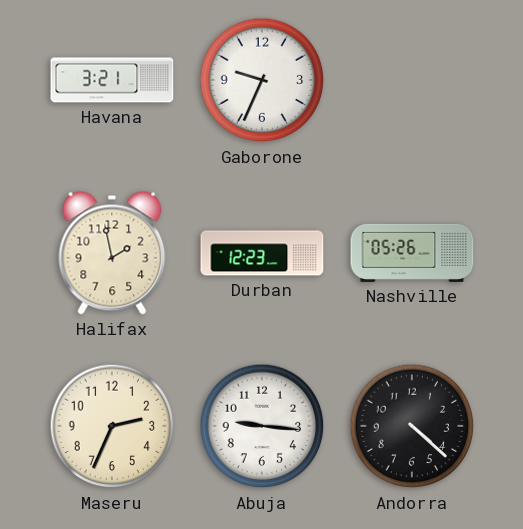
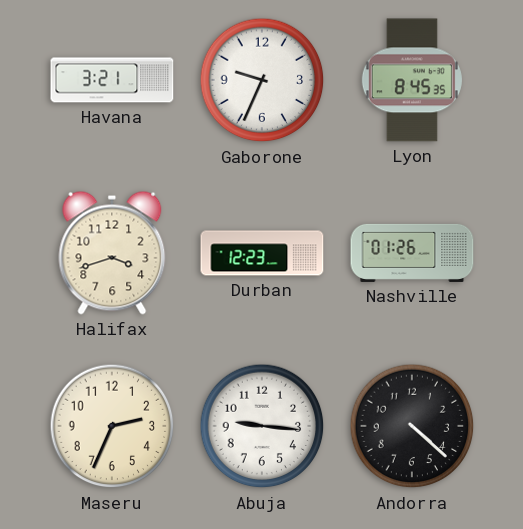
Lyon: none -> 8:45
Halifax: 1:58 -> 3:42
Nashville: 05:26 -> 01:26
